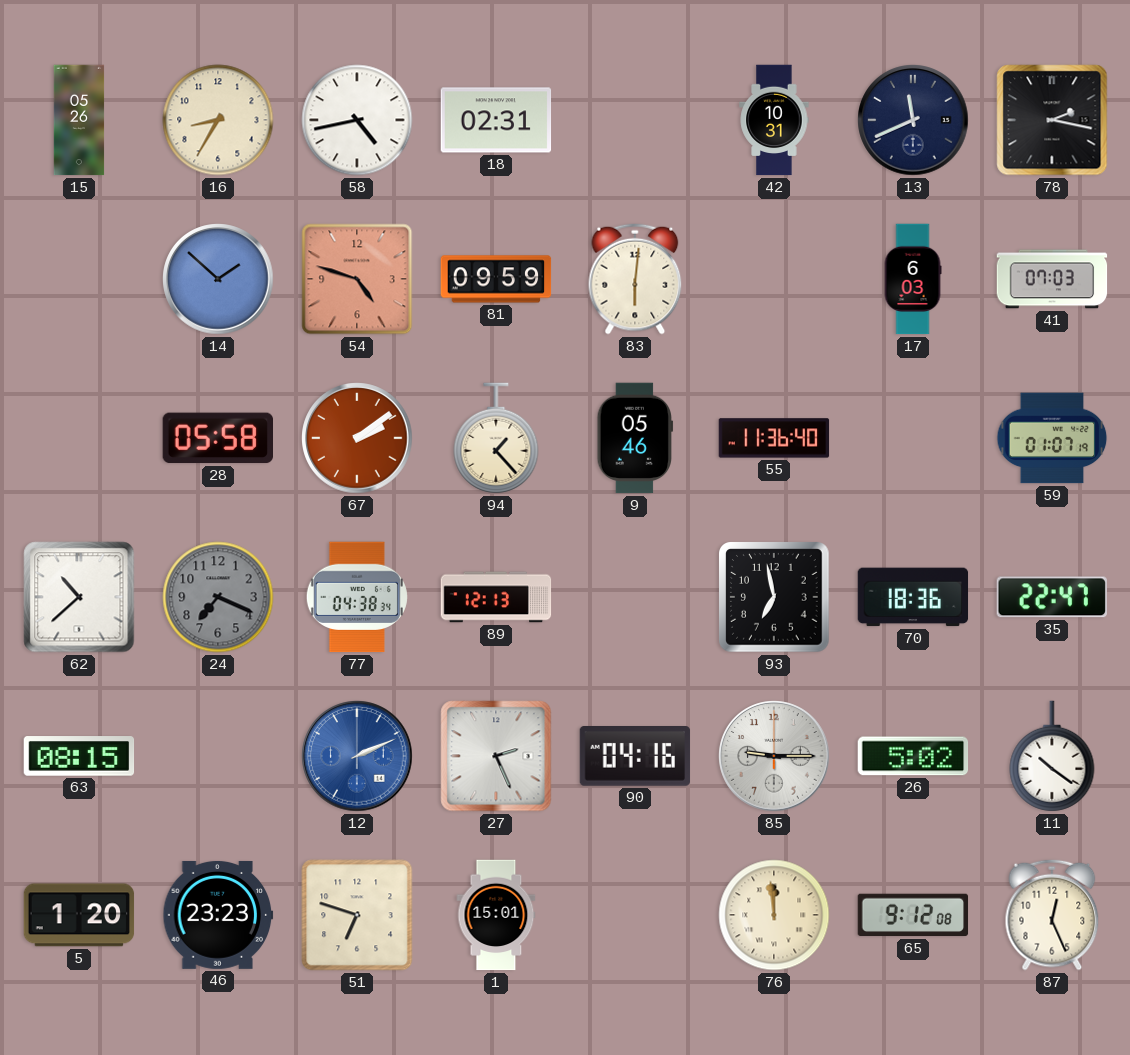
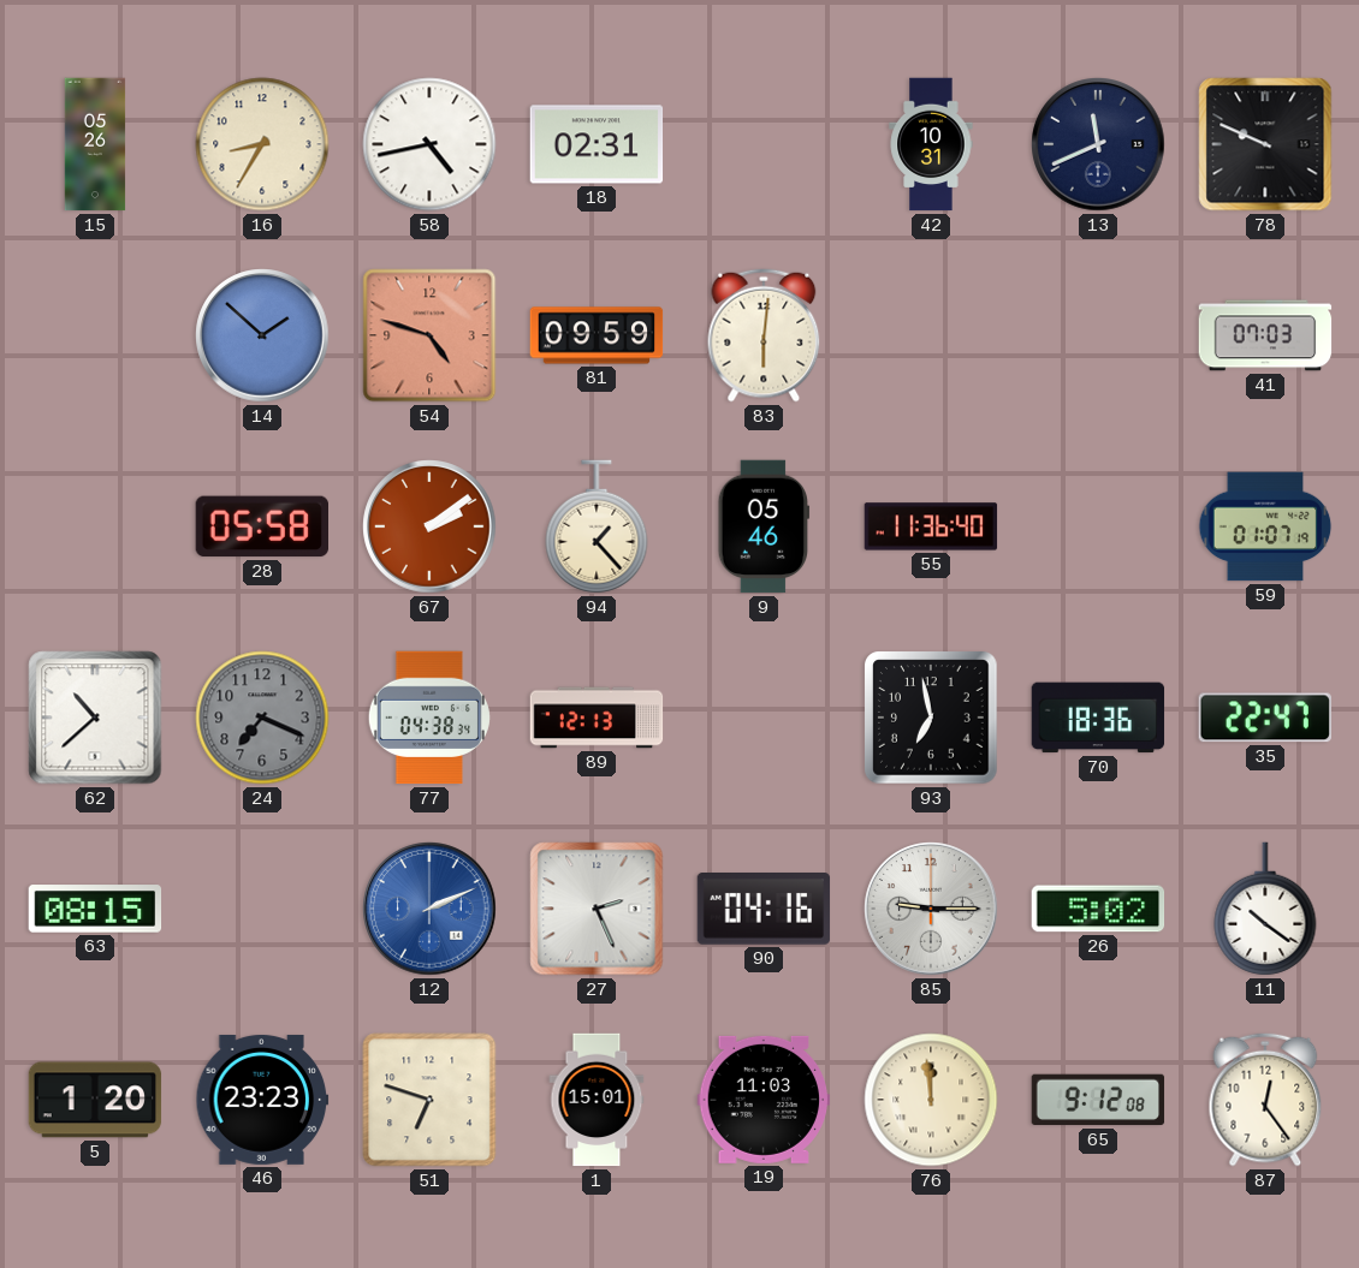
78: 2:17 -> 9:49
17: 6:03 -> none
19: none -> 11:03
87: 12:26 -> 12:24
